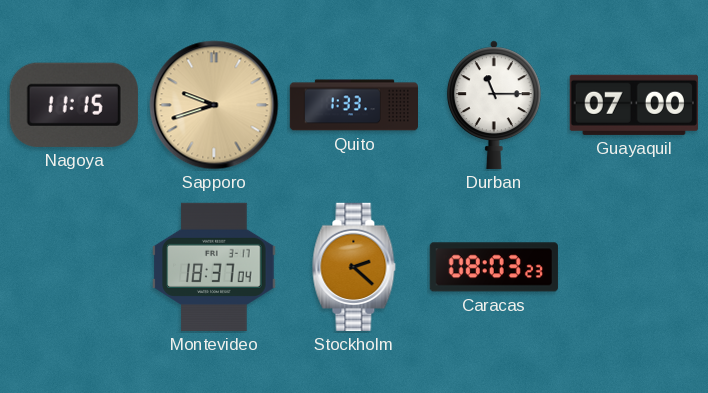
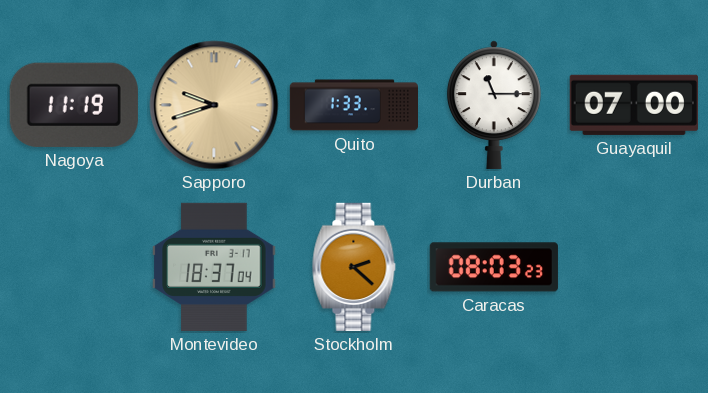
Nagoya: 11:15 -> 11:19
